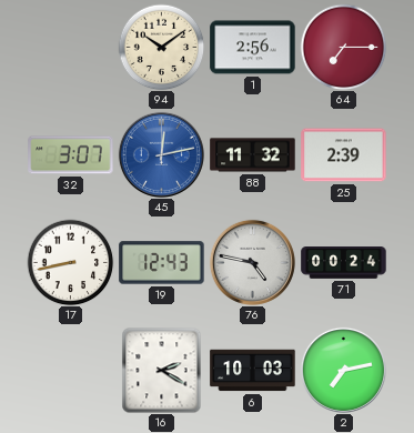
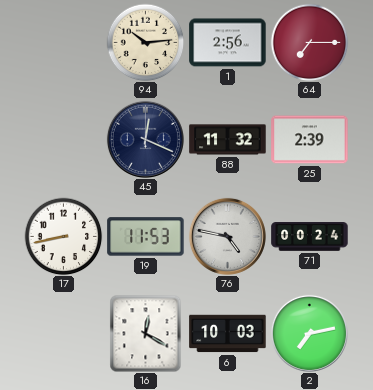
94: 10:09 -> 10:14
32: 3:07 -> none
45: 12:13 -> 12:19
45 dial: blue -> navy
19: 12:43 -> 11:53
16: 2:20 -> 12:20
